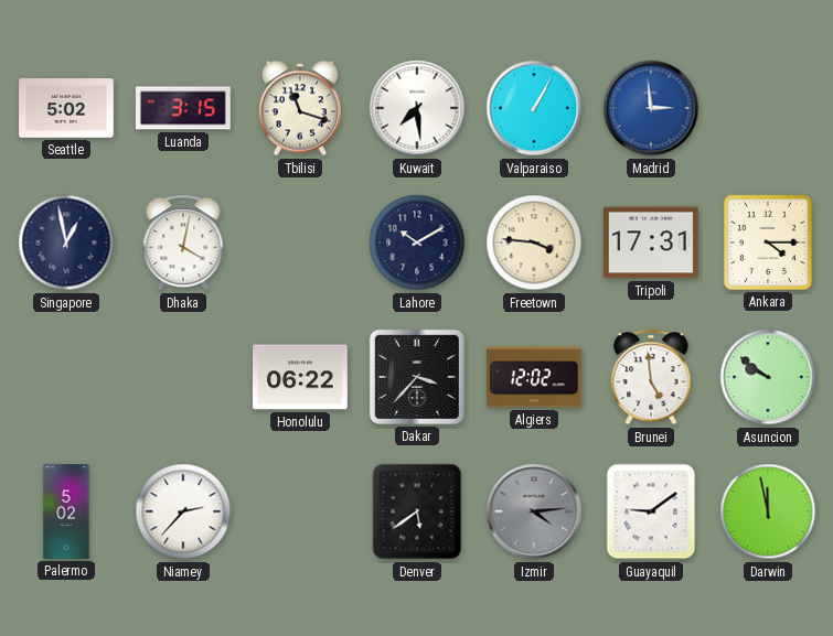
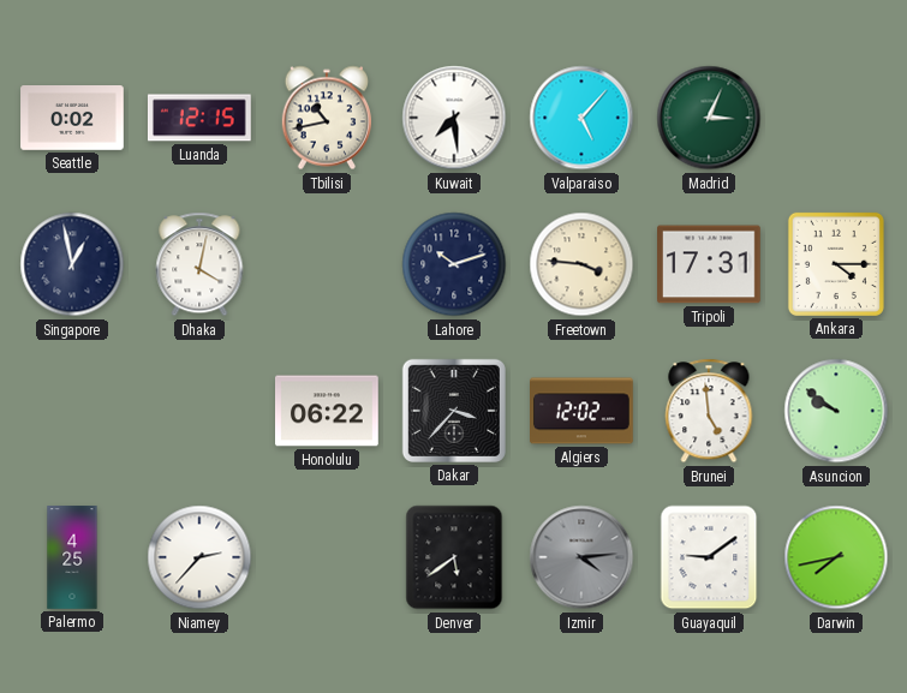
Seattle: 5:02 -> 0:02
Luanda: 3:15 -> 12:15
Tbilisi: 11:18 -> 10:43
Valparaiso: 1:05 -> 5:07
Madrid: 2:59 -> 3:04
Madrid dial: blue -> green
Lahore: 10:10 -> 10:12
Palermo: 5:02 -> 4:25
Darwin: 11:58 -> 7:43
